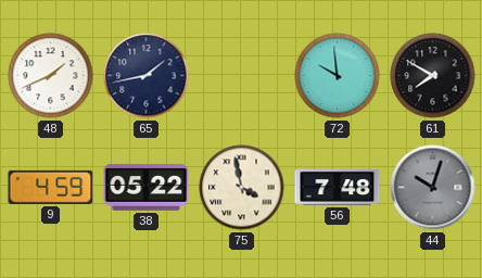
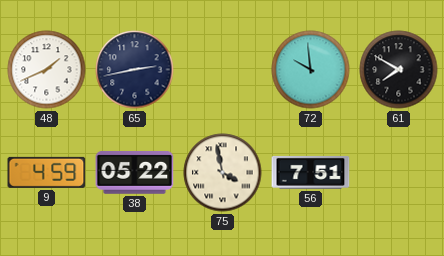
65: 1:43 -> 2:43
56: 7:48 -> 7:51
44: 10:03 -> none
